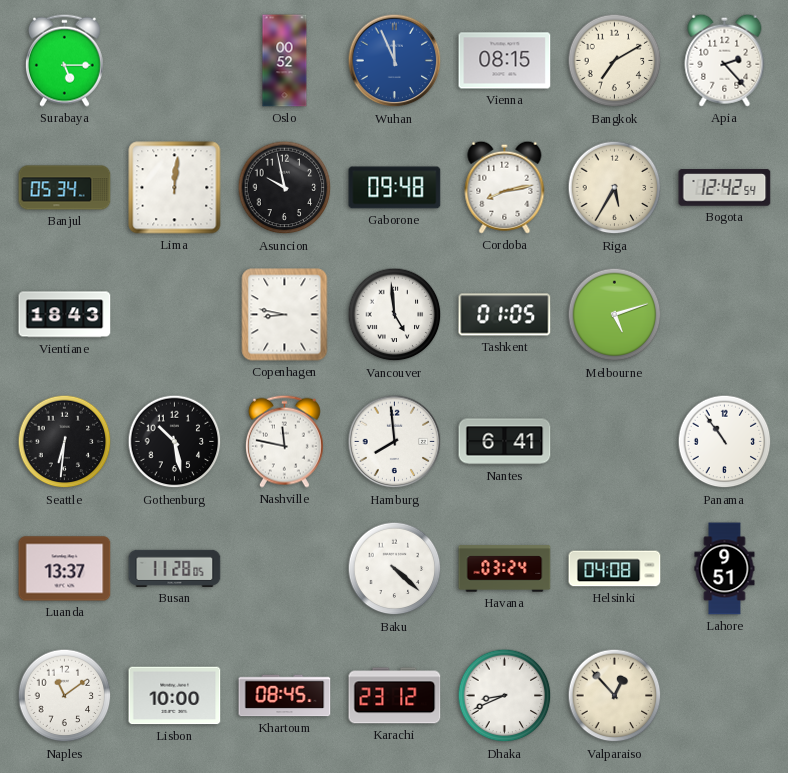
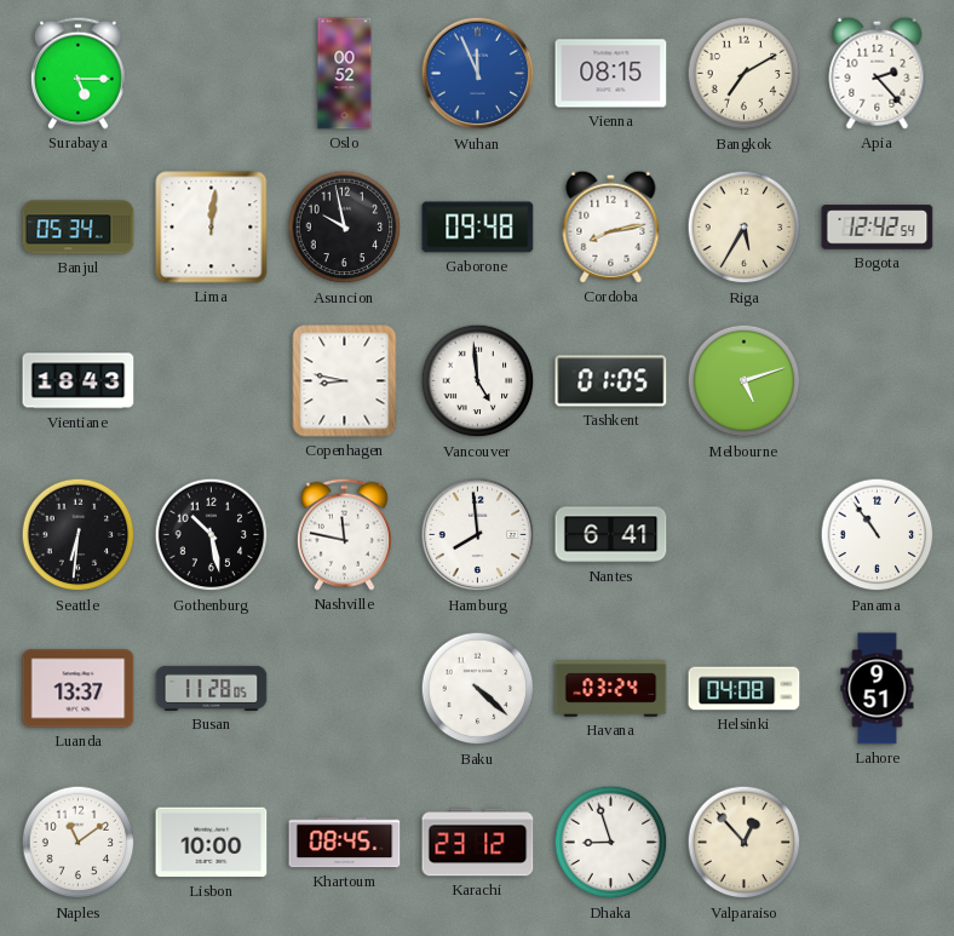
Dhaka: 8:41 -> 8:57
